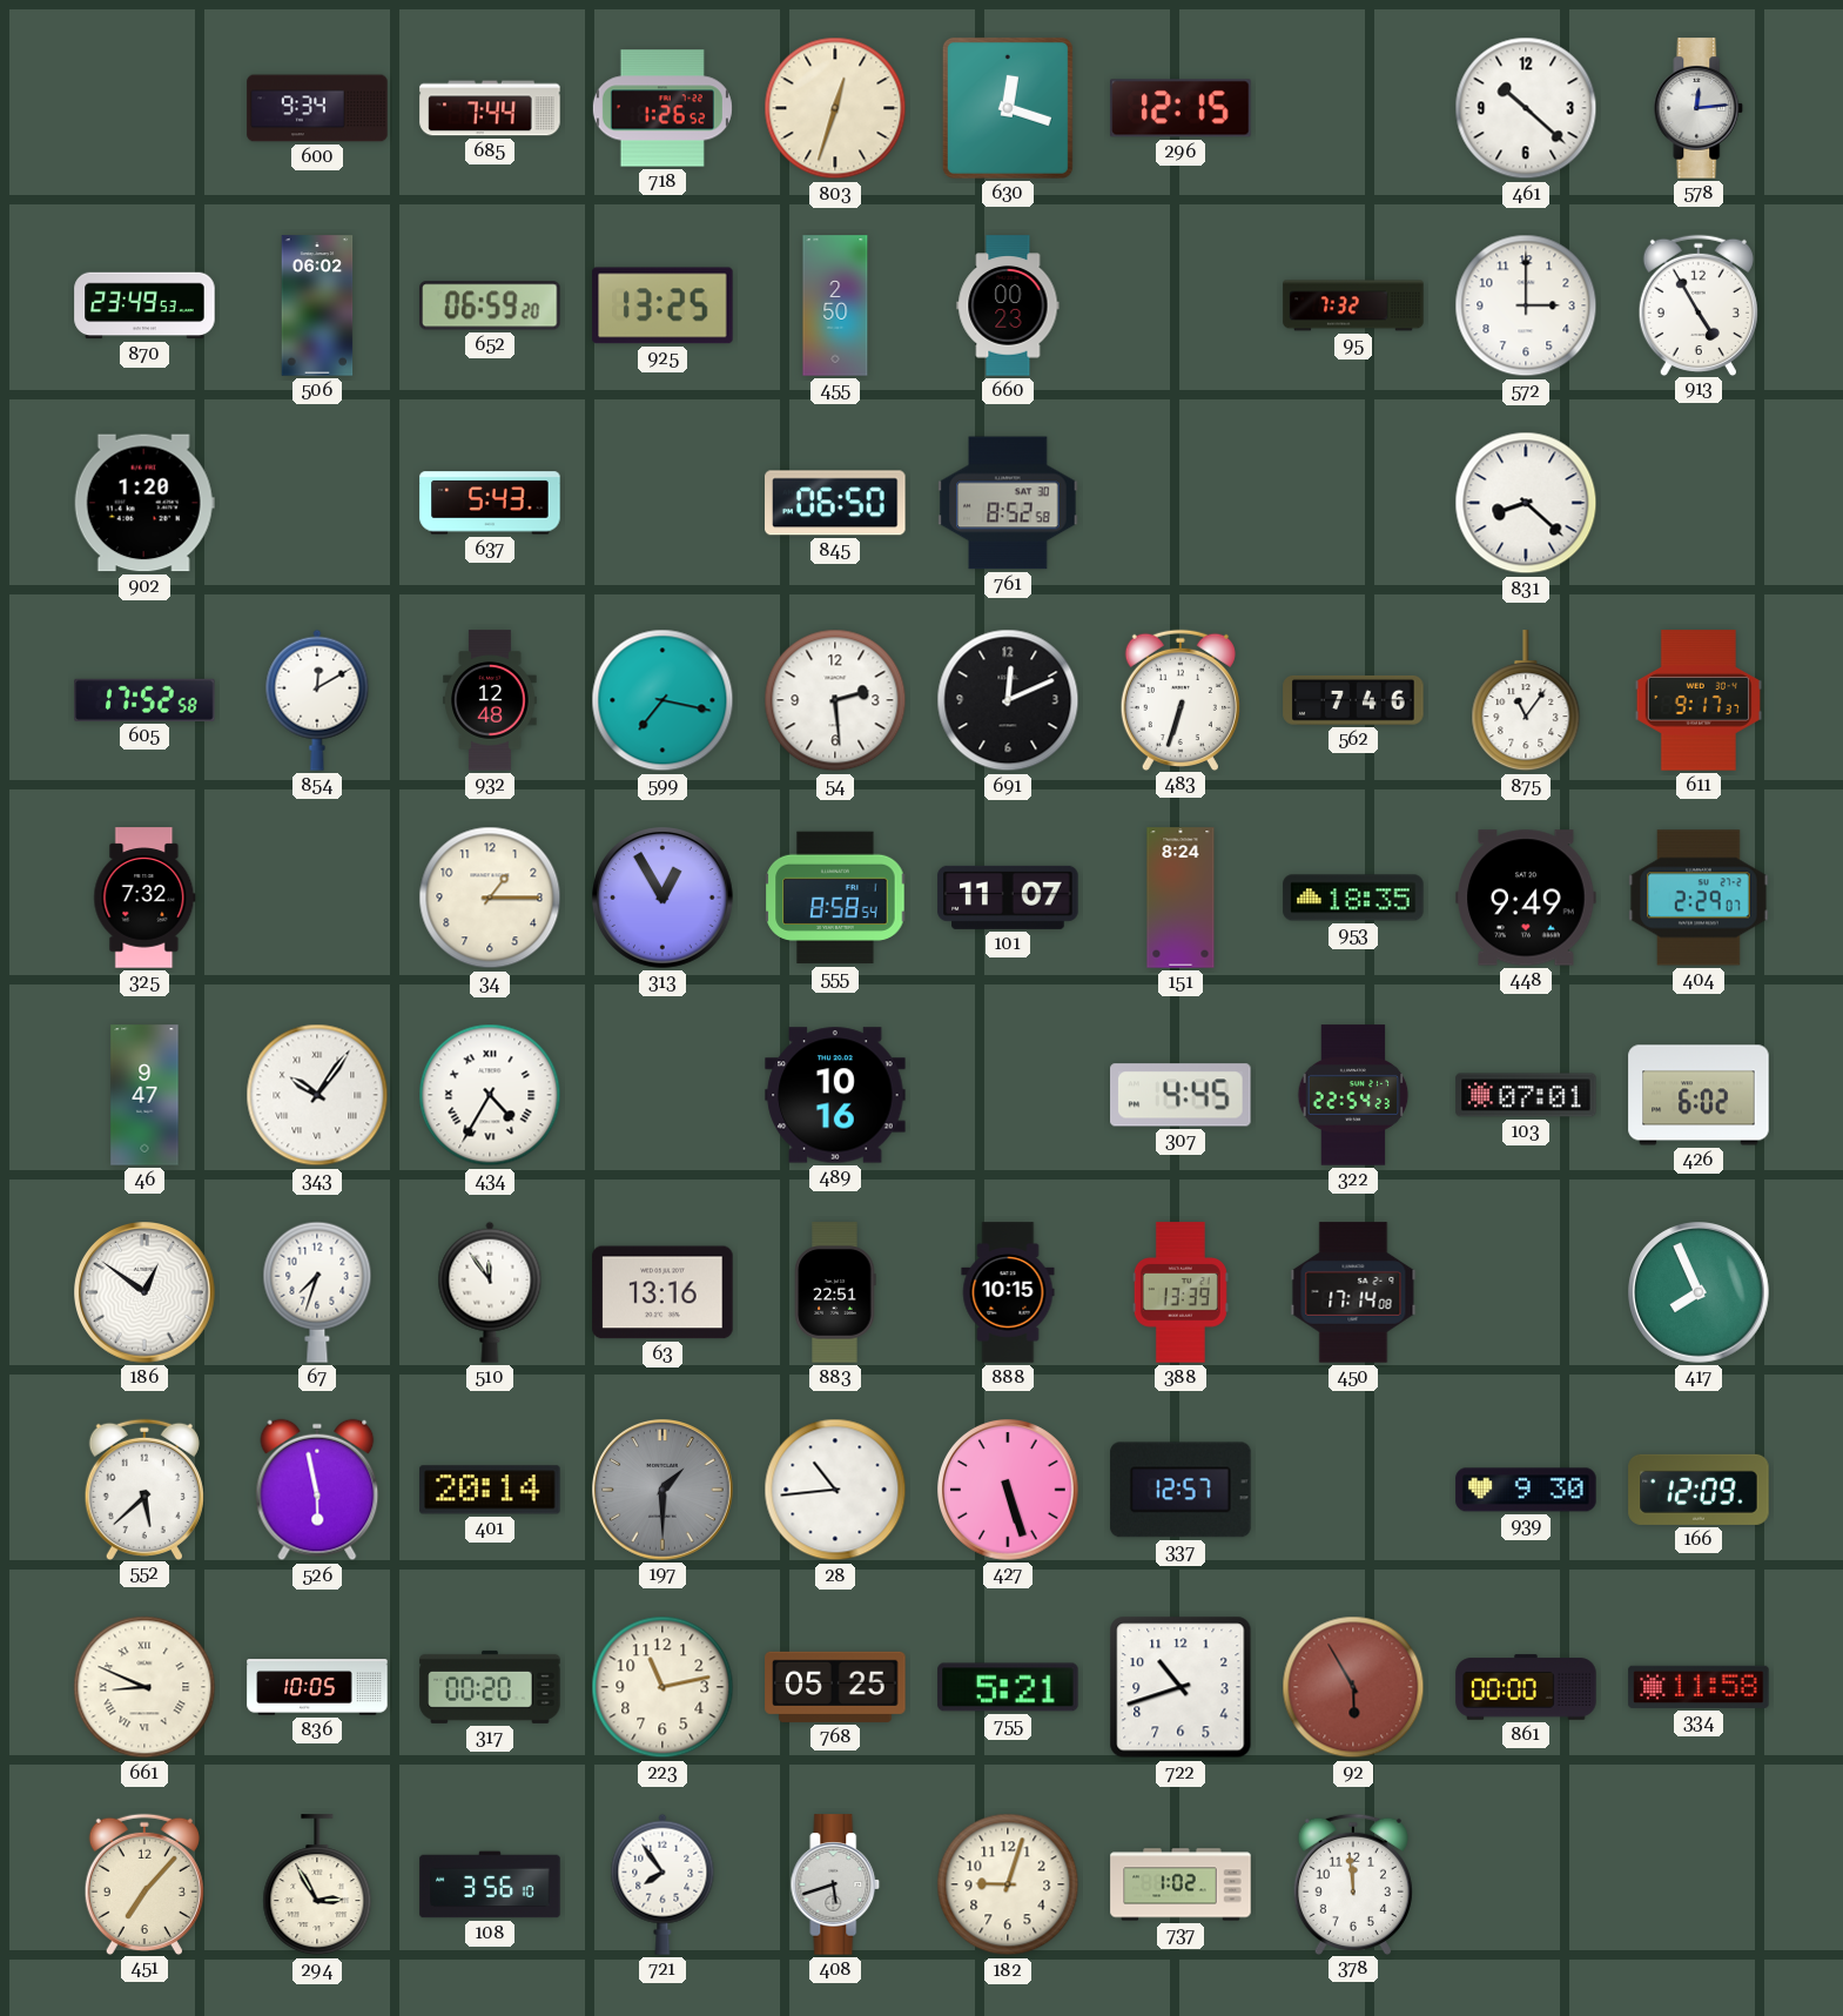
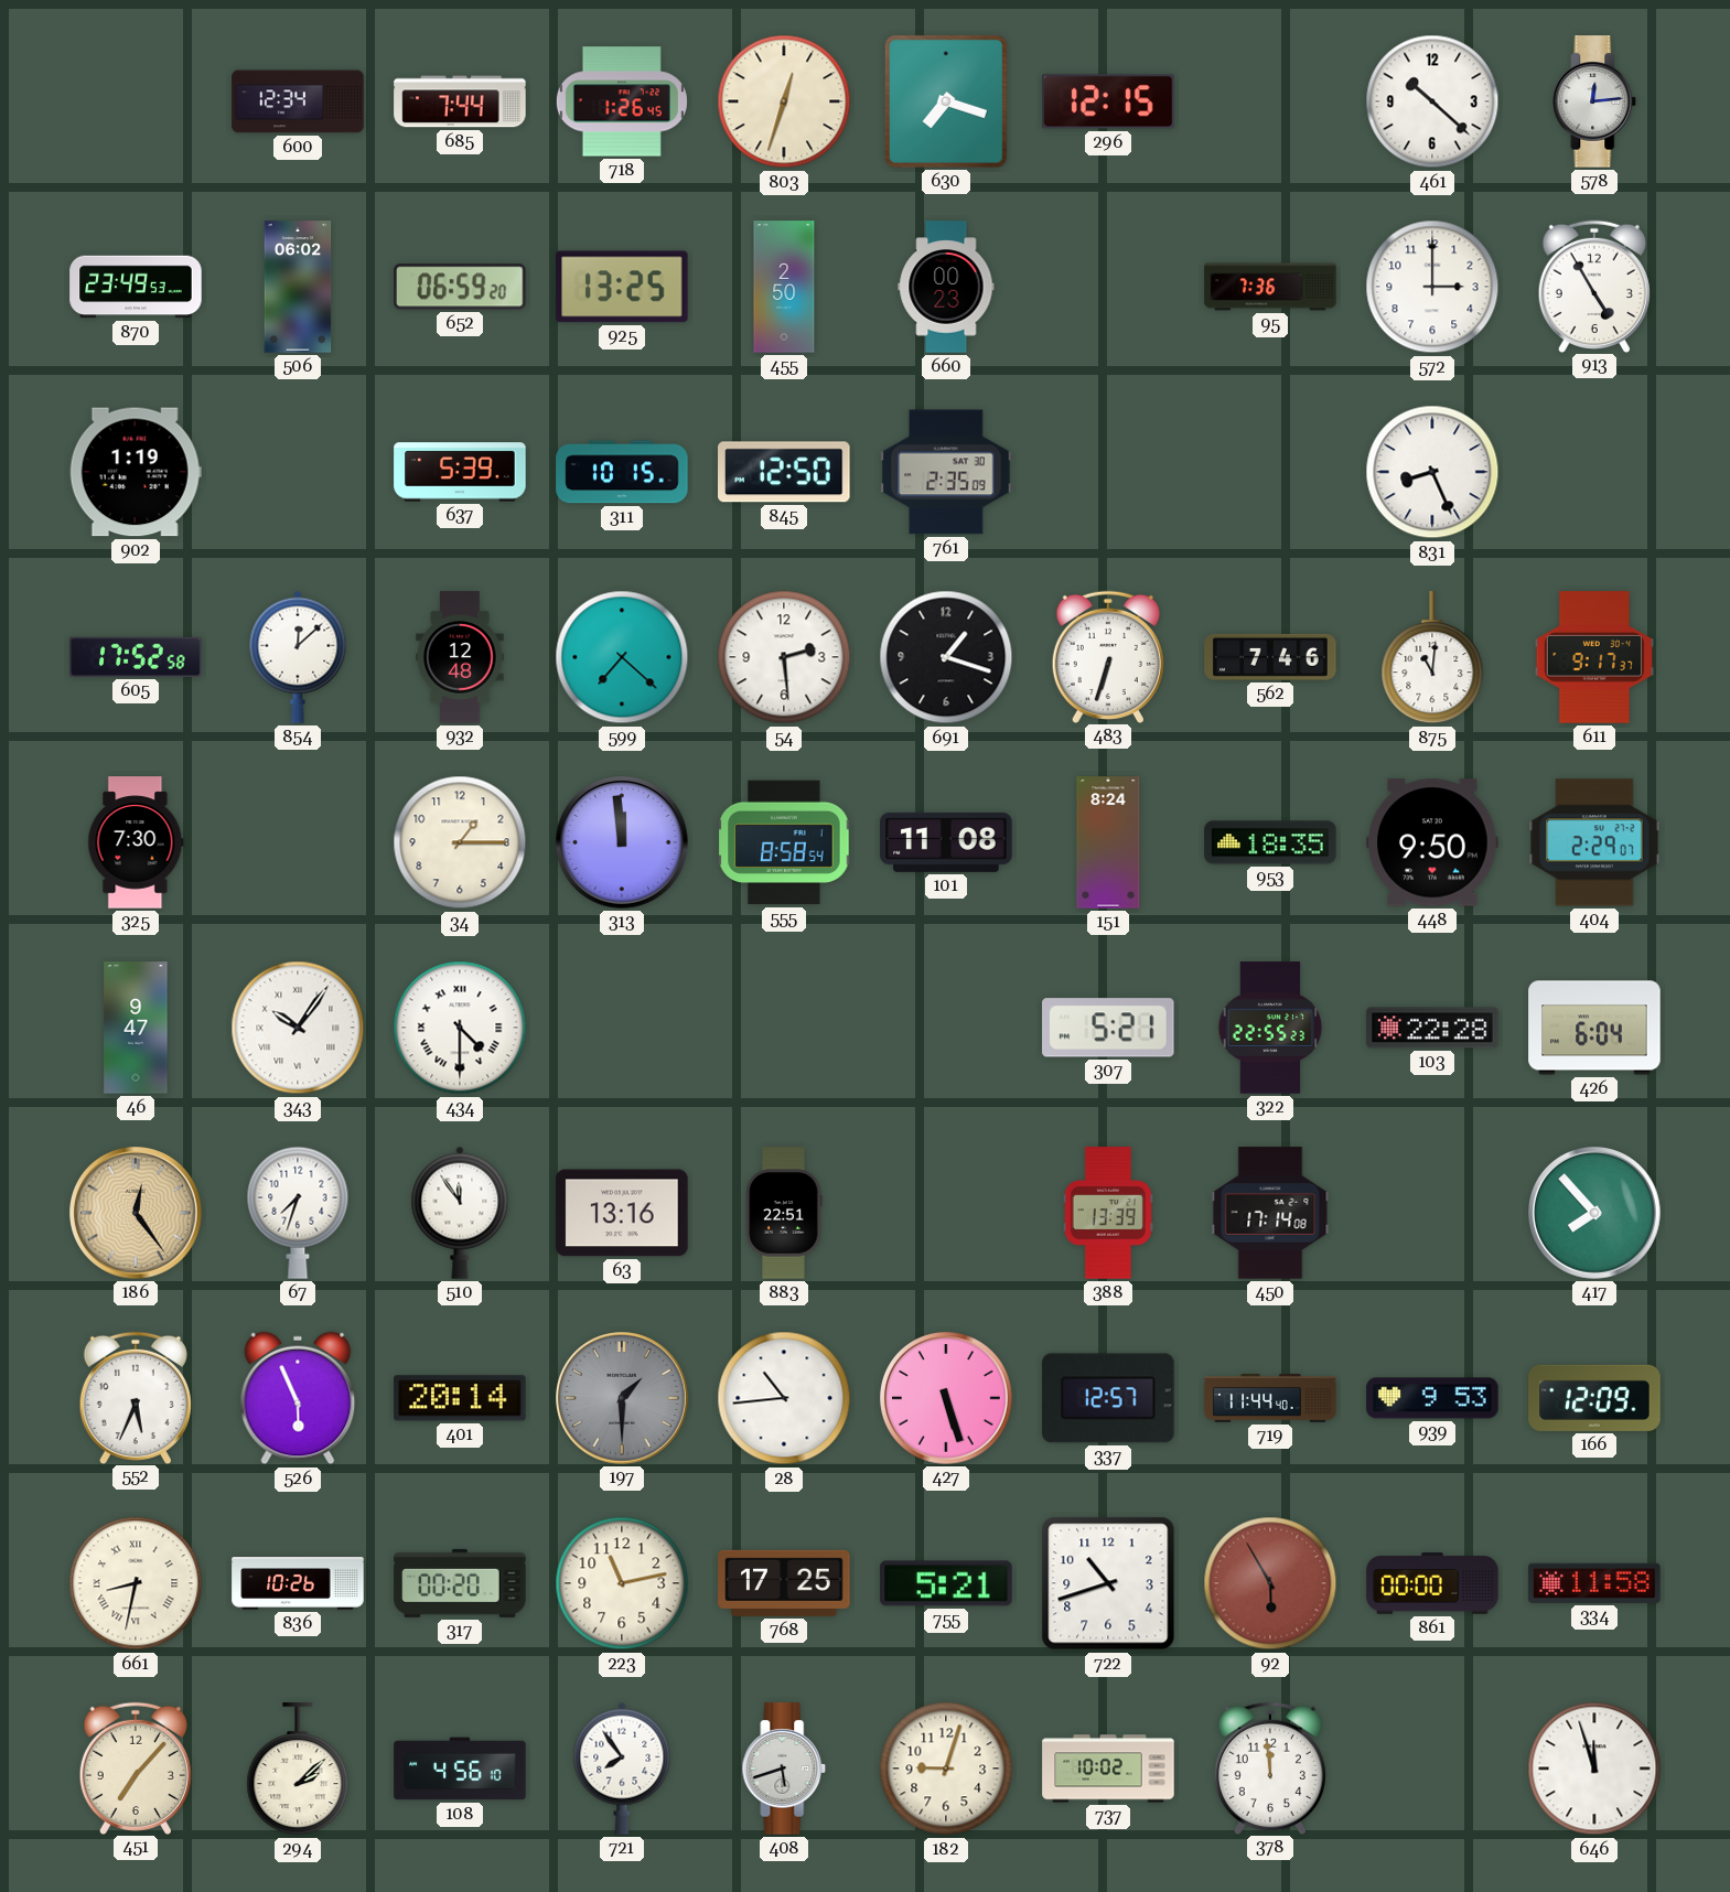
600: 9:34 -> 12:34
718: 1:26:52 -> 1:26:45
630: 12:18 -> 7:18
95: 7:32 -> 7:36
902: 1:20 -> 1:19
637: 5:43 -> 5:39
311: none -> 10:15
845: 06:50 -> 12:50
761: 8:52 -> 2:35
831: 8:22 -> 8:26
854: 12:10 -> 12:08
599: 7:17 -> 7:22
691: 12:11 -> 1:18
875: 11:06 -> 11:01
325: 7:32 -> 7:30
313: 12:55 -> 11:59
101: 11:07 -> 11:08
448: 9:49 -> 9:50
434: 4:35 -> 4:30
489: 10:16 -> none
307: 4:45 -> 5:21
322: 22:54 -> 22:55
103: 07:01 -> 22:28
426: 6:02 -> 6:04
186: 12:51 -> 12:24
186 dial: white -> champagne
888: 10:15 -> none
417: 7:56 -> 7:53
552: 5:38 -> 5:34
526: 5:58 -> 5:56
719: none -> 11:44
939: 9:30 -> 9:53
661: 8:49 -> 8:32
836: 10:05 -> 10:26
768: 05:25 -> 17:25
294: 2:55 -> 2:08
108: 3:56 -> 4:56
737: 1:02 -> 10:02
646: none -> 11:57
